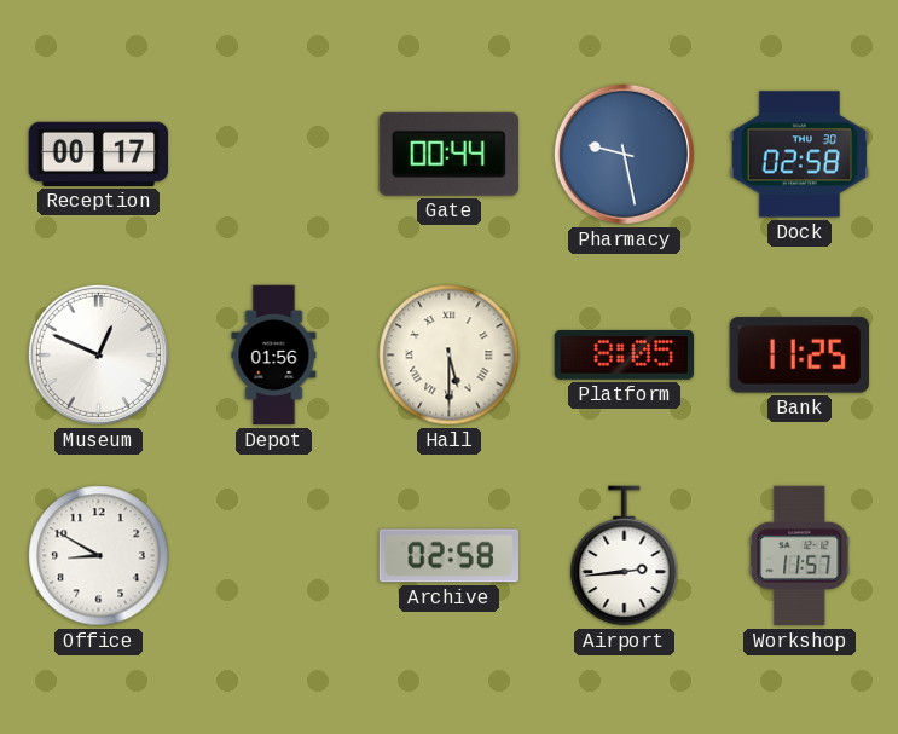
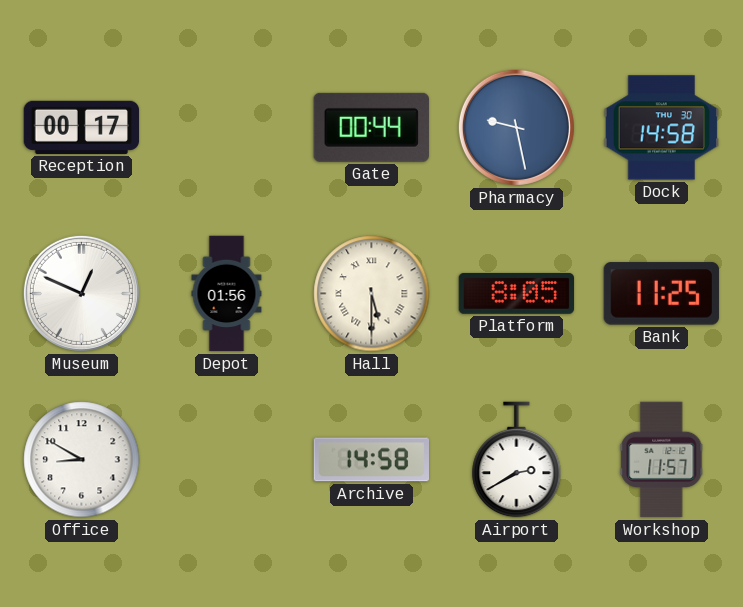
Dock: 02:58 -> 14:58
Archive: 02:58 -> 14:58
Airport: 2:44 -> 2:40
